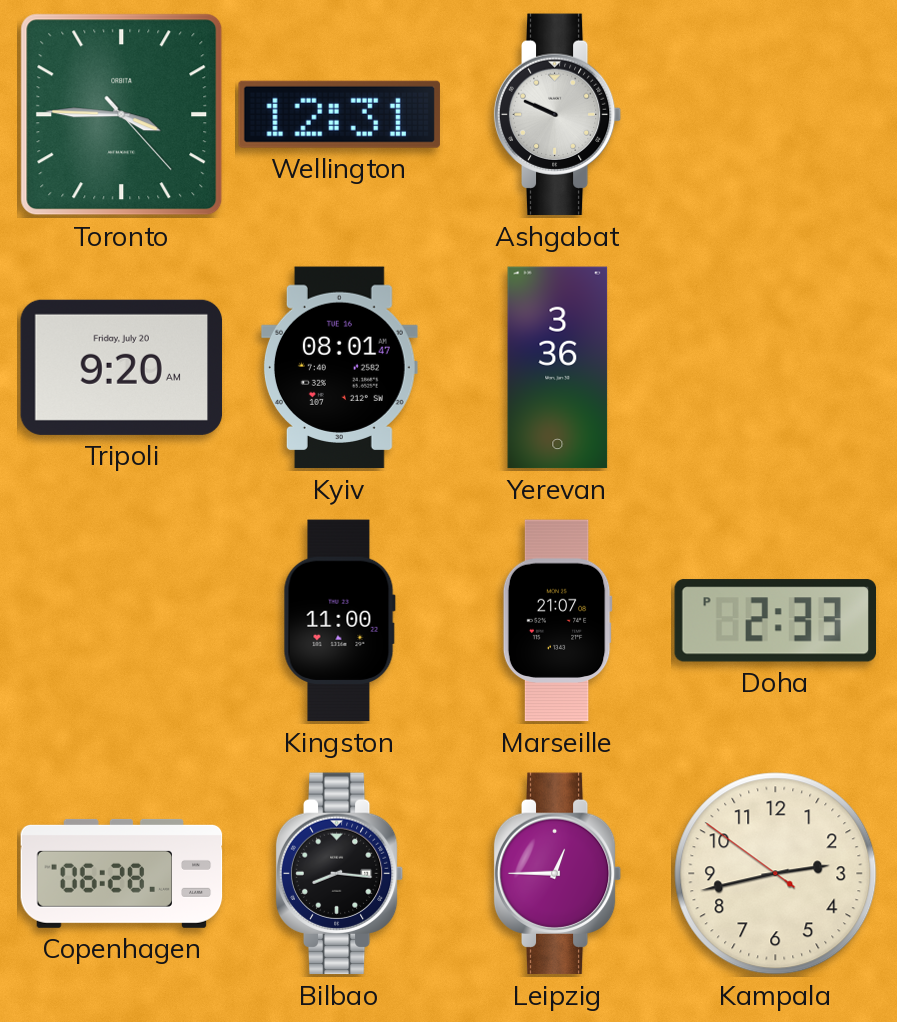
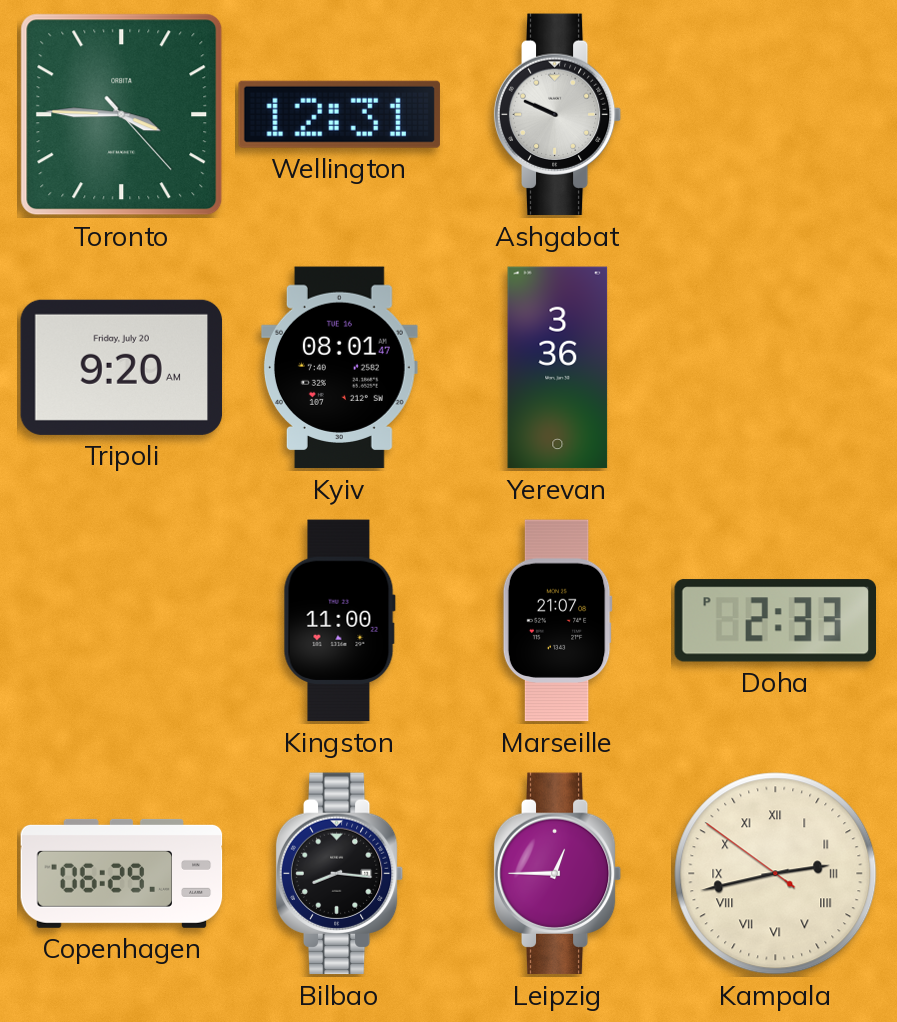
Copenhagen: 06:28 -> 06:29
Kampala numerals: Arabic -> Roman
